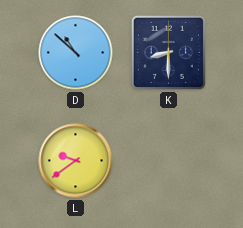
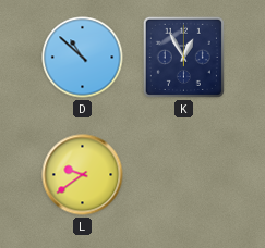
K: 8:30 -> 12:55
